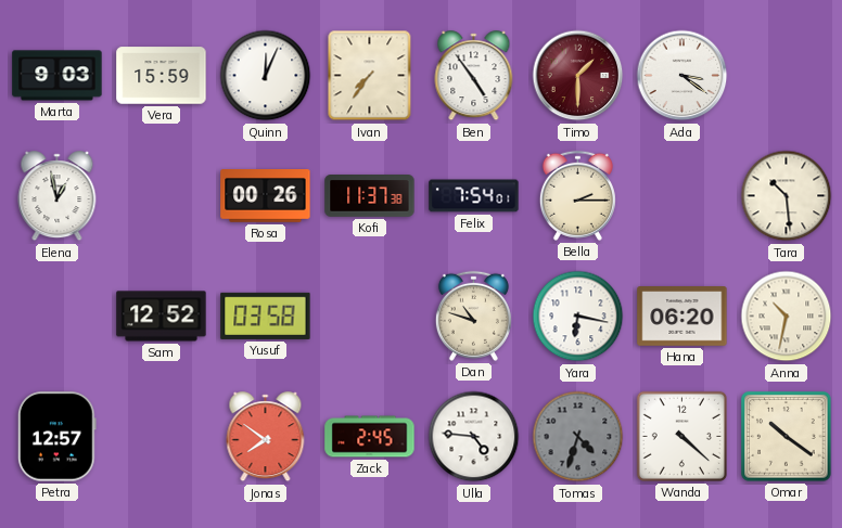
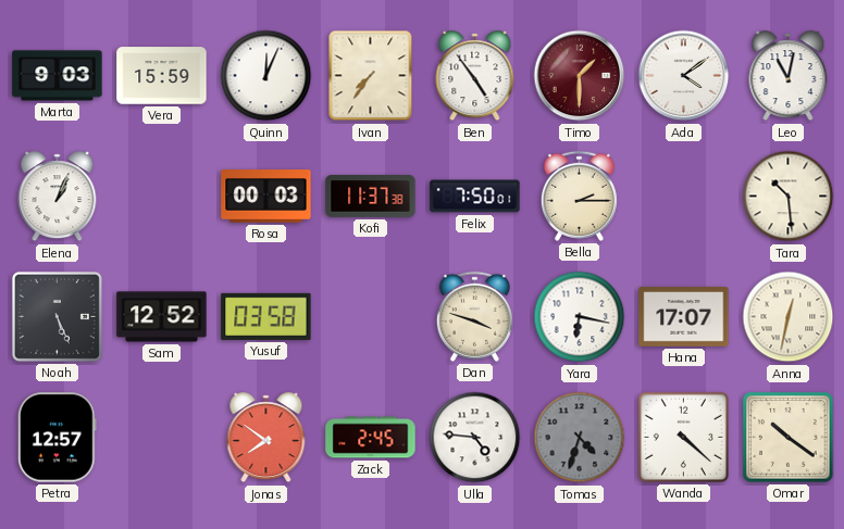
Ada: 3:21 -> 4:09
Leo: none -> 11:02
Elena: 12:58 -> 1:04
Rosa: 00:26 -> 00:03
Felix: 7:54 -> 7:50
Noah: none -> 5:26
Dan: 10:48 -> 3:48
Hana: 06:20 -> 17:07
Anna: 10:32 -> 12:32
